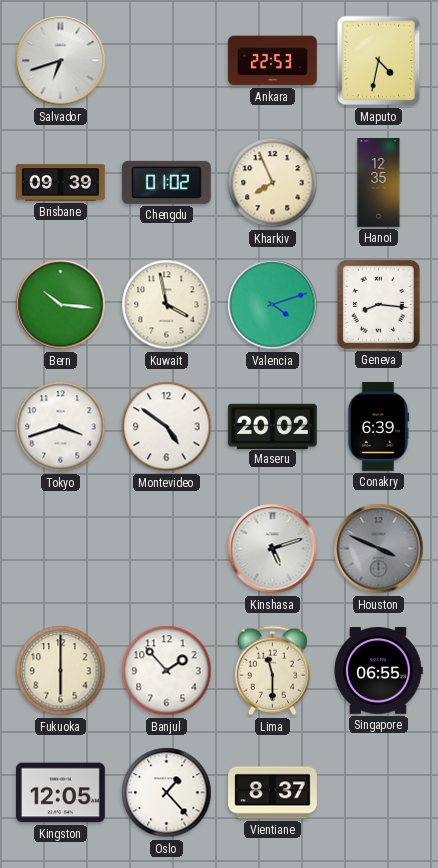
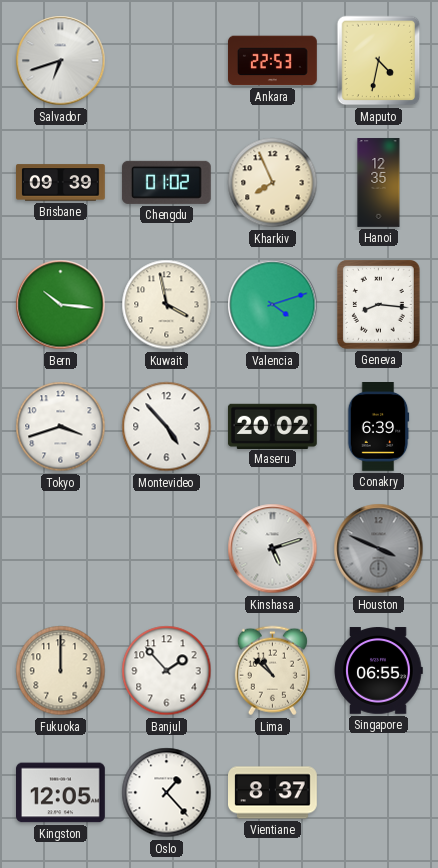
Montevideo: 4:51 -> 4:53
Fukuoka: 6:00 -> 12:00
Lima: 11:30 -> 10:52
